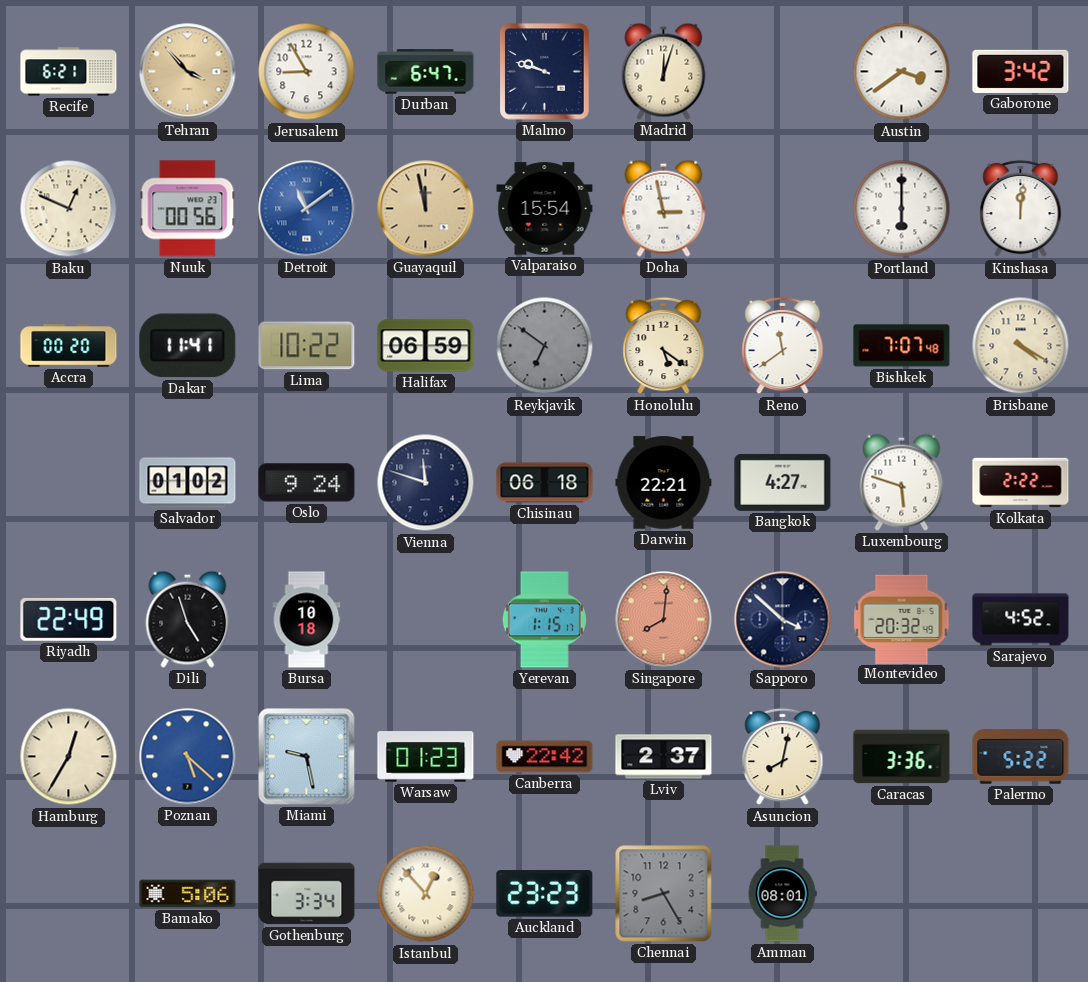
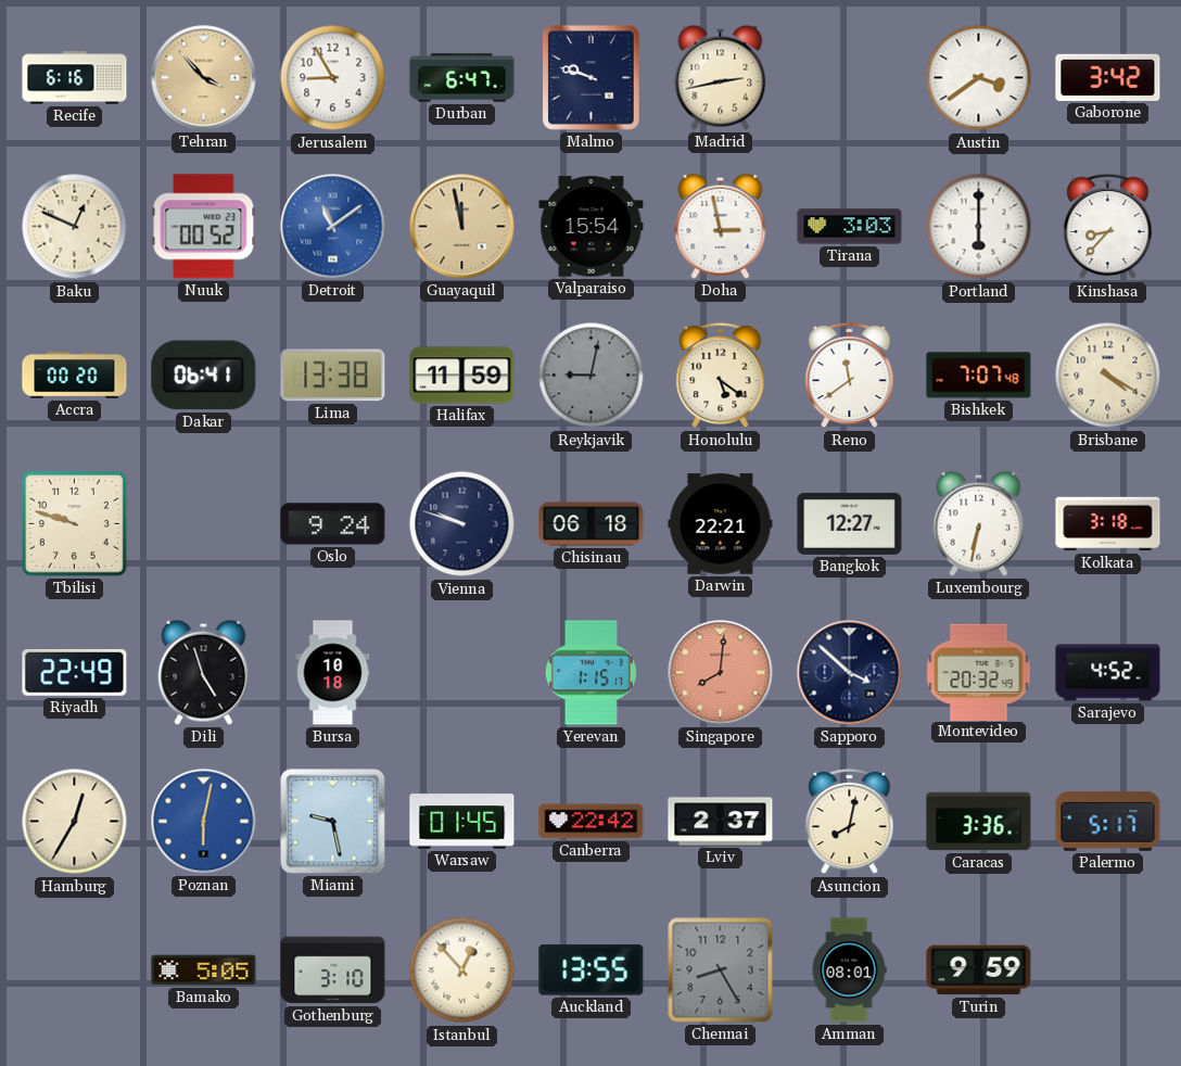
Recife: 6:21 -> 6:16
Madrid: 12:03 -> 2:43
Nuuk: 00:56 -> 00:52
Tirana: none -> 3:03
Kinshasa: 12:01 -> 8:37
Dakar: 11:41 -> 06:41
Lima: 10:22 -> 13:38
Halifax: 06:59 -> 11:59
Reykjavik: 6:51 -> 9:02
Tbilisi: none -> 9:48
Salvador: 01:02 -> none
Vienna: 11:48 -> 9:48
Bangkok: 4:27 -> 12:27
Luxembourg: 5:48 -> 6:32
Kolkata: 2:22 -> 3:18
Poznan: 5:22 -> 6:02
Warsaw: 01:23 -> 01:45
Palermo: 5:22 -> 5:17
Bamako: 5:06 -> 5:05
Gothenburg: 3:34 -> 3:10
Auckland: 23:23 -> 13:55
Turin: none -> 9:59
